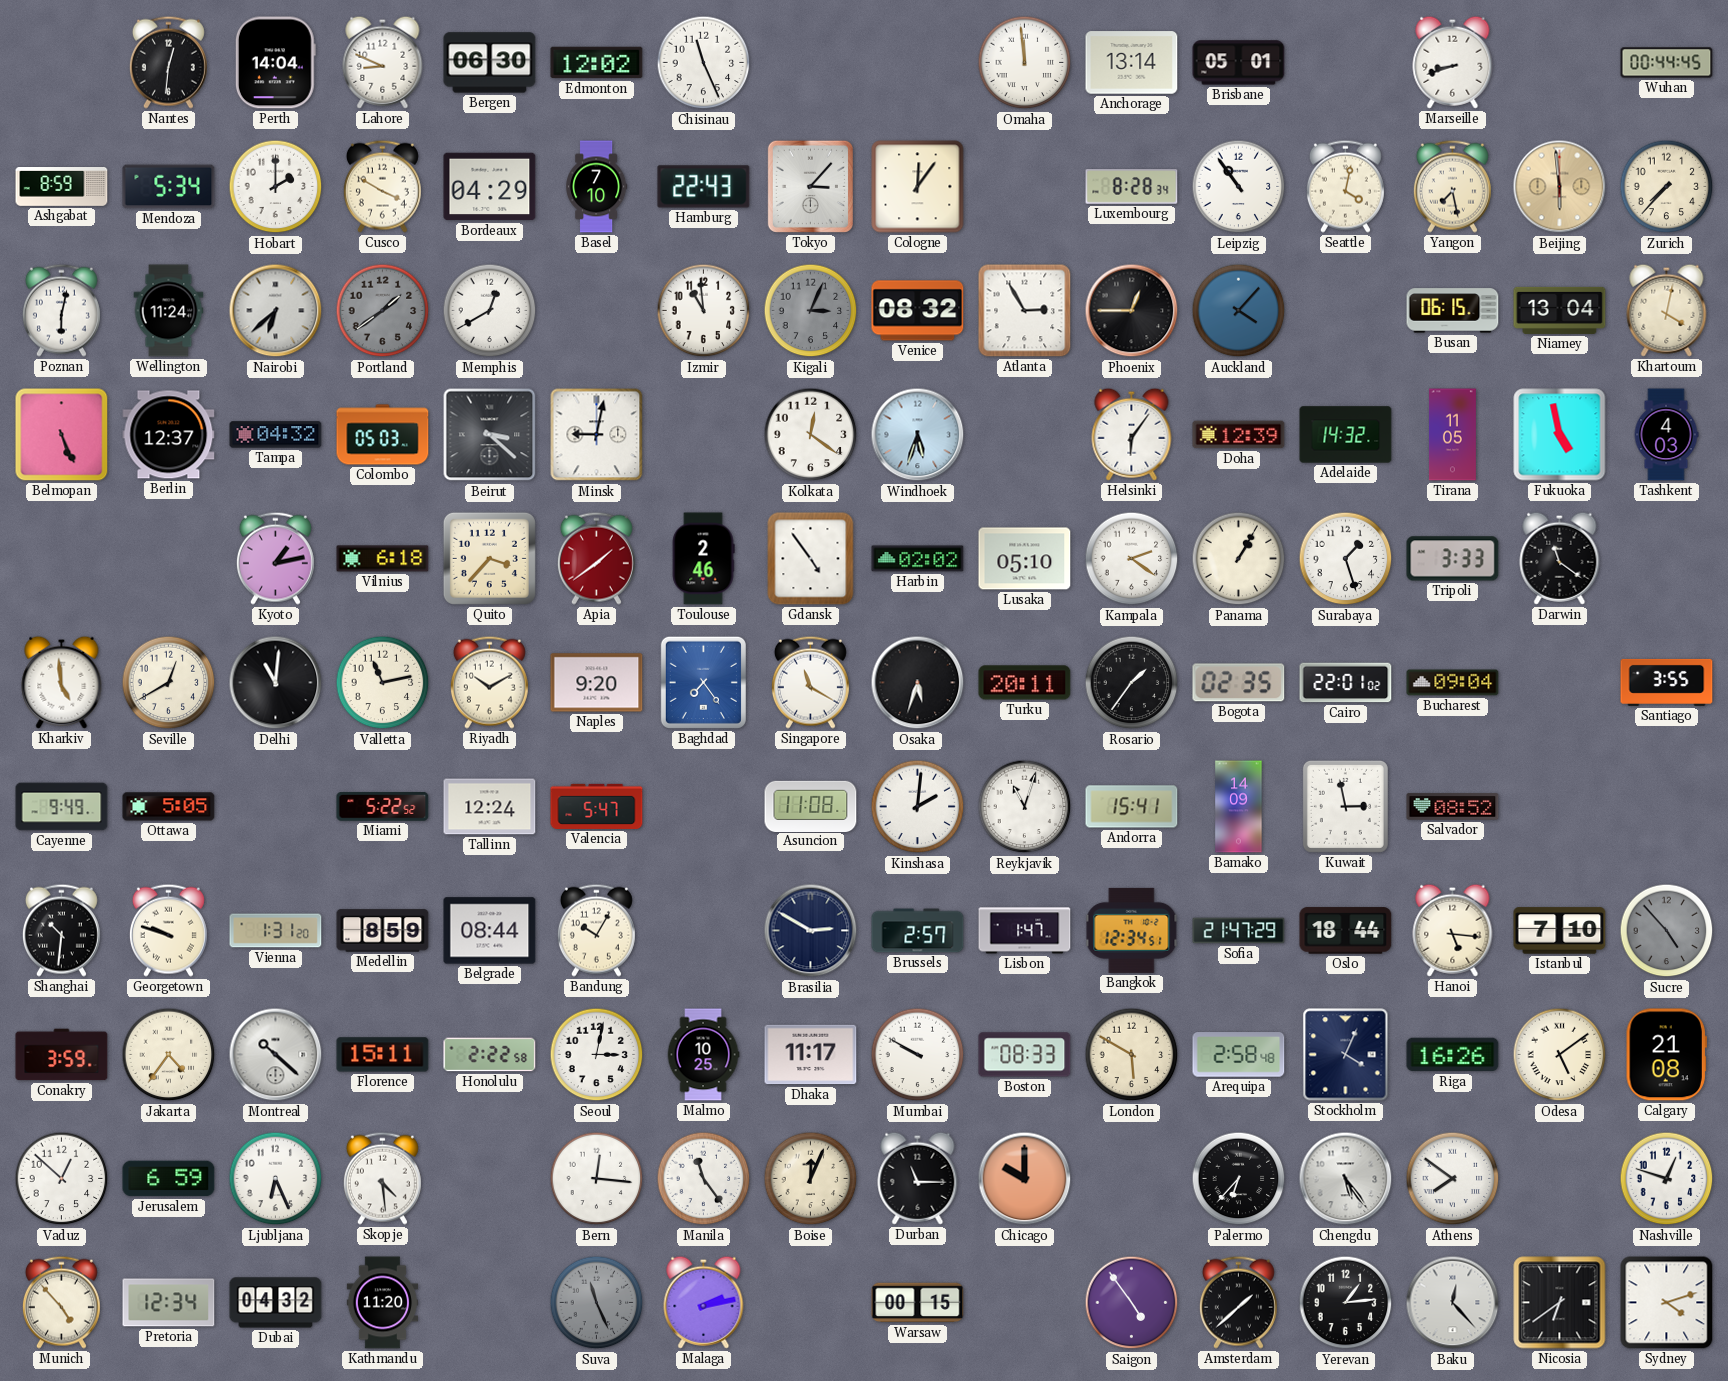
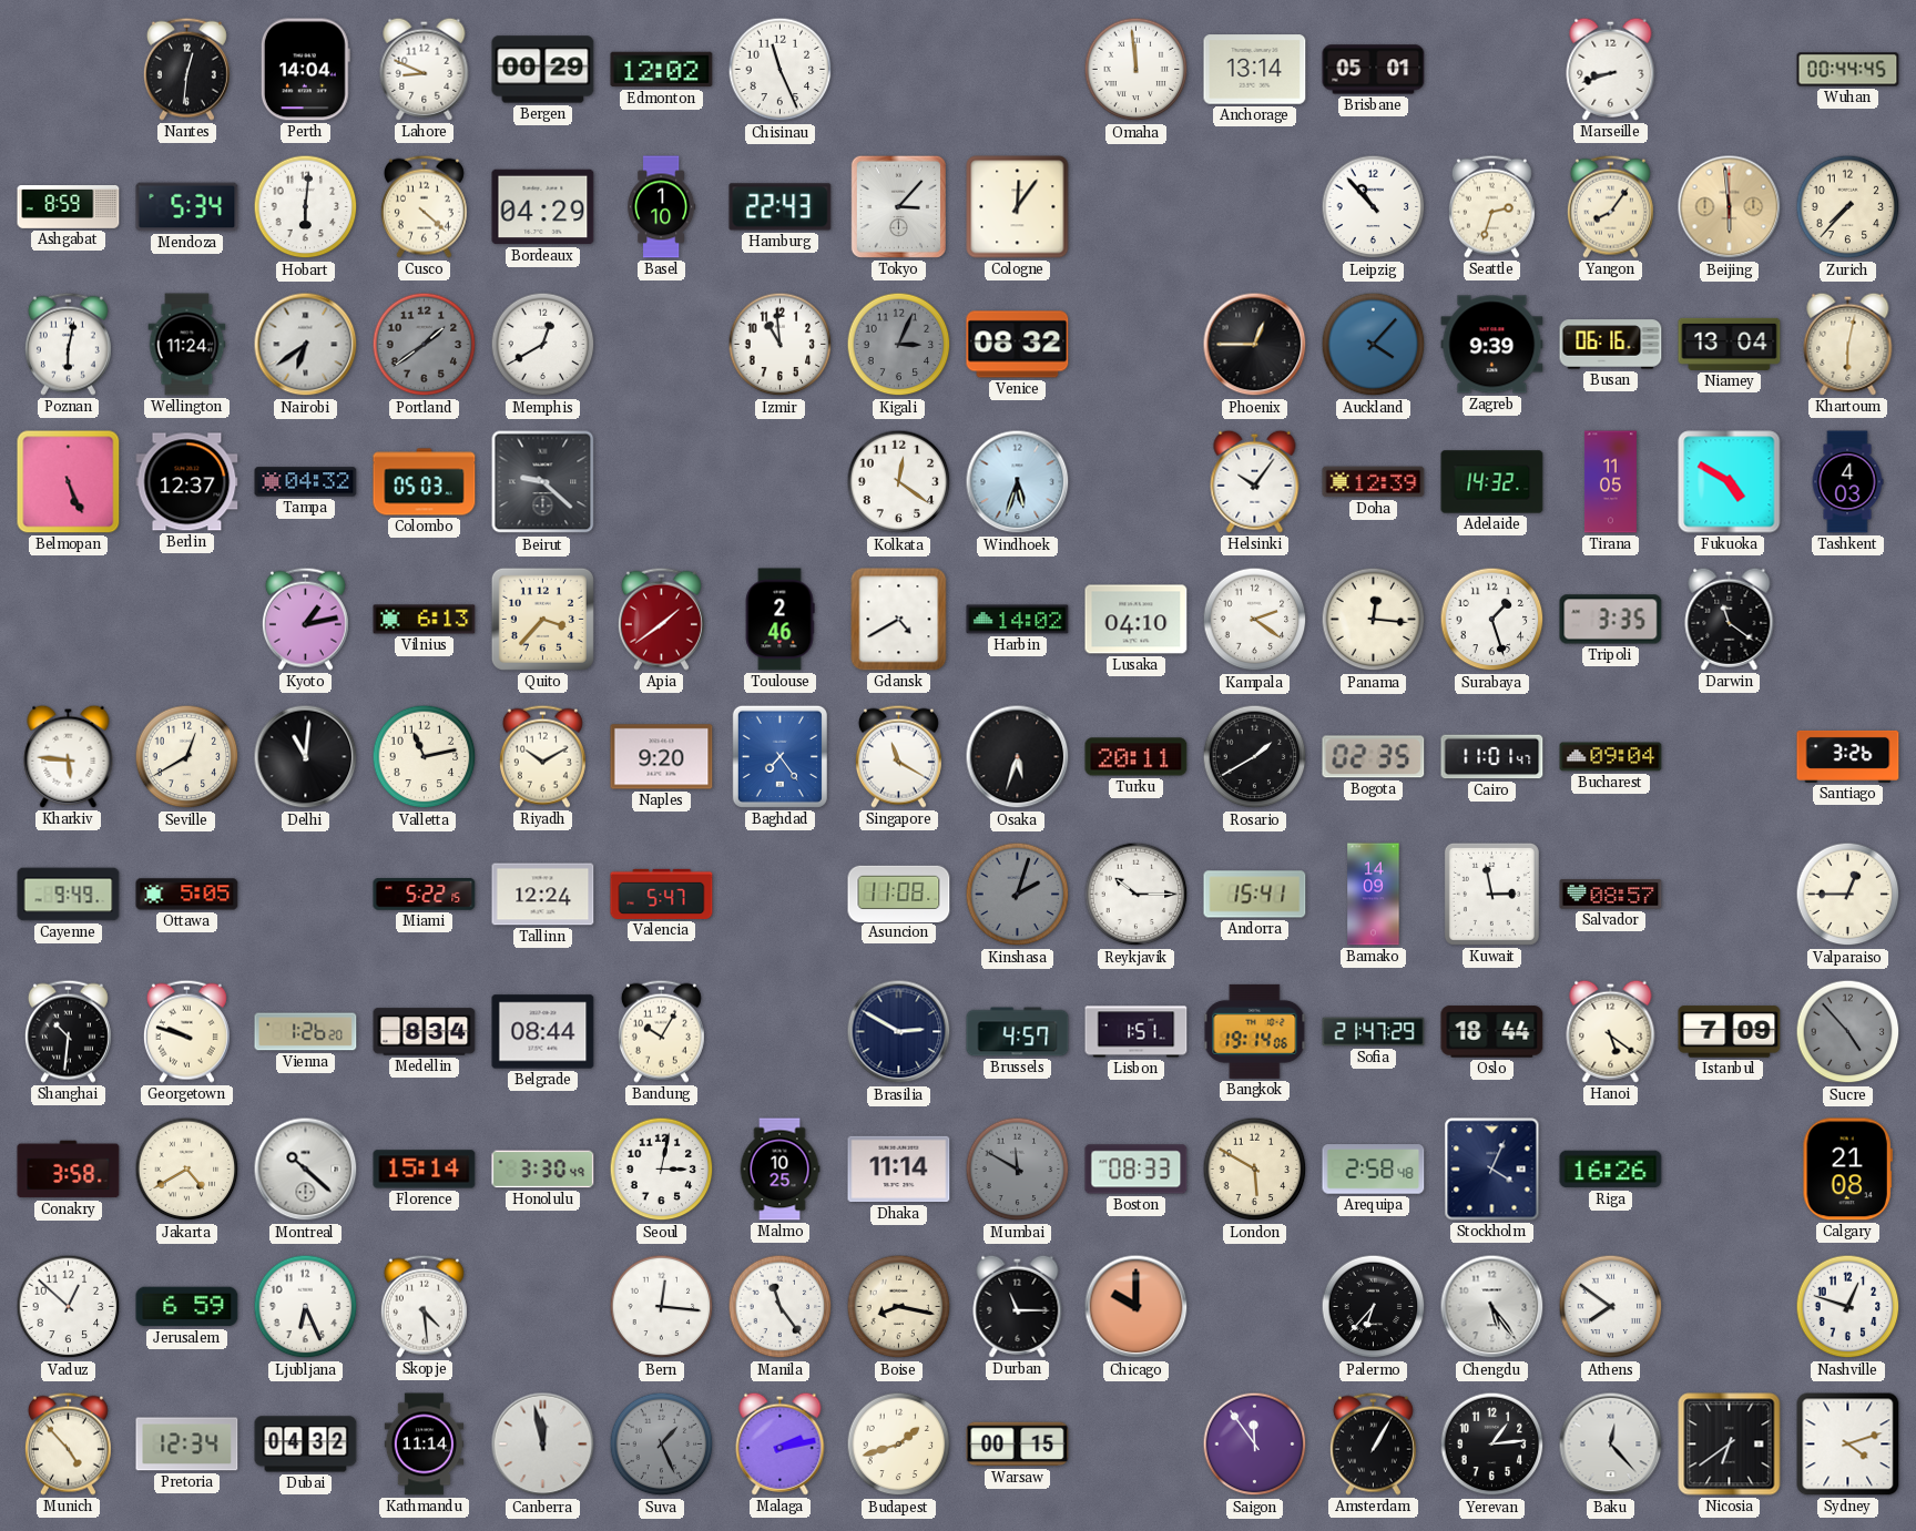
Bergen: 06:30 -> 00:29
Hobart: 2:00 -> 6:01
Cusco: 3:50 -> 4:22
Basel: 7:10 -> 1:10
Luxembourg: 8:28 -> none
Leipzig: 10:54 -> 10:53
Seattle: 4:02 -> 2:33
Yangon: 7:28 -> 8:06
Nairobi: 6:38 -> 6:39
Atlanta: 2:55 -> none
Zagreb: none -> 9:39
Busan: 06:15 -> 06:16
Khartoum: 4:02 -> 6:02
Beirut: 3:22 -> 9:22
Minsk: 9:02 -> none
Helsinki: 6:06 -> 10:06
Fukuoka: 4:58 -> 4:50
Vilnius: 6:18 -> 6:13
Gdansk: 4:54 -> 4:40
Harbin: 02:02 -> 14:02
Lusaka: 05:10 -> 04:10
Panama: 1:05 -> 12:16
Tripoli: 3:33 -> 3:35
Kharkiv: 4:59 -> 5:46
Rosario: 1:36 -> 1:40
Cairo: 22:01 -> 11:01
Santiago: 3:55 -> 3:26
Miami: 5:22:52 -> 5:22:15
Kinshasa: 2:01 -> 2:03
Kinshasa dial: white -> grey
Reykjavik: 11:03 -> 10:15
Salvador: 08:52 -> 08:57
Valparaiso: none -> 12:45
Vienna: 1:31 -> 1:26
Medellin: 8:59 -> 8:34
Brussels: 2:57 -> 4:57
Lisbon: 1:47 -> 1:51
Bangkok: 12:34 -> 19:14
Hanoi: 5:16 -> 5:21
Istanbul: 7:10 -> 7:09
Conakry: 3:59 -> 3:58
Jakarta: 4:36 -> 4:40
Florence: 15:11 -> 15:14
Honolulu: 2:22 -> 3:30
Dhaka: 11:17 -> 11:14
Mumbai: 9:50 -> 11:50
Mumbai dial: white -> grey
Odesa: 5:09 -> none
Boise: 12:04 -> 8:17
Kathmandu: 11:20 -> 11:14
Canberra: none -> 11:58
Suva: 11:26 -> 1:26
Budapest: none -> 1:42
Saigon: 4:54 -> 11:54
Amsterdam: 1:38 -> 1:05
